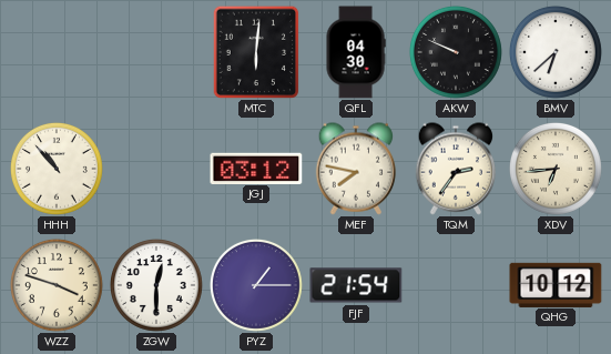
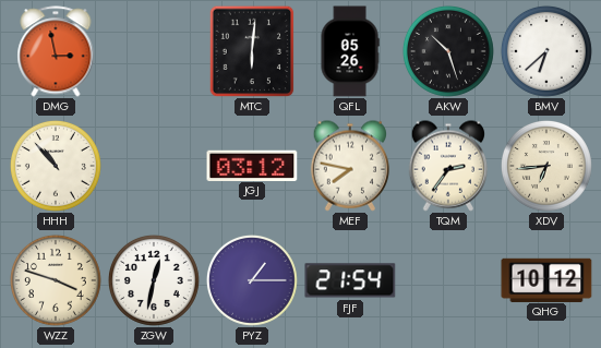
DMG: none -> 2:58
QFL: 04:30 -> 05:26
AKW: 9:49 -> 10:27
ZGW: 12:30 -> 12:32
